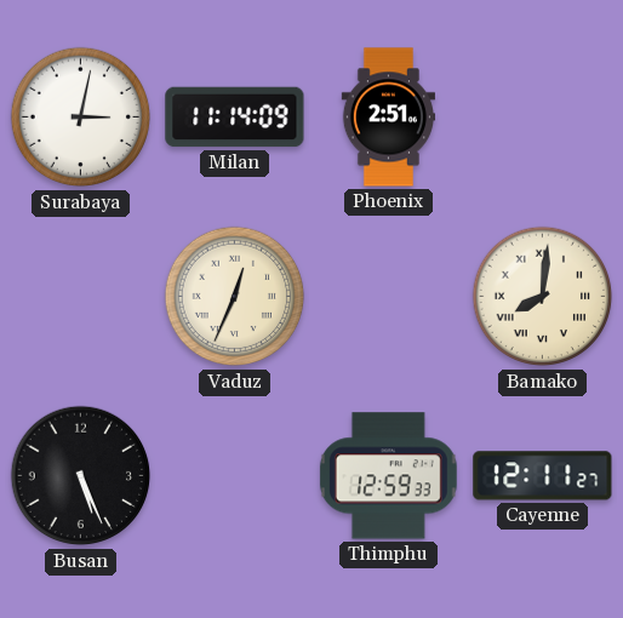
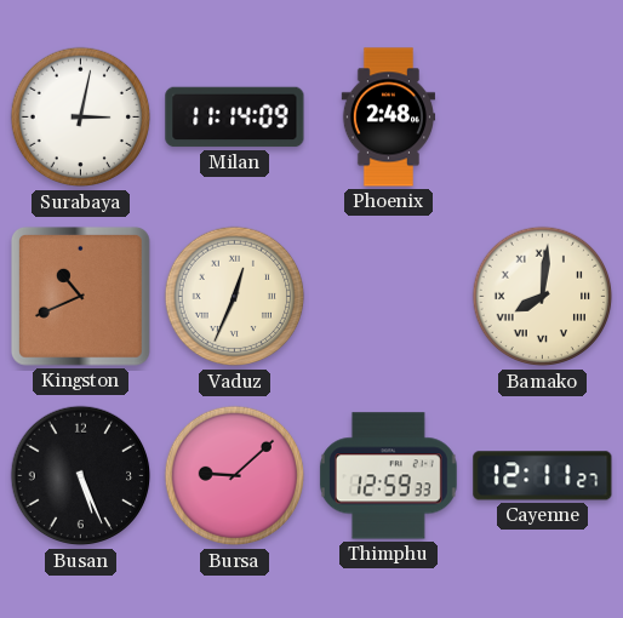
Phoenix: 2:51 -> 2:48
Kingston: none -> 10:41
Bursa: none -> 9:08
